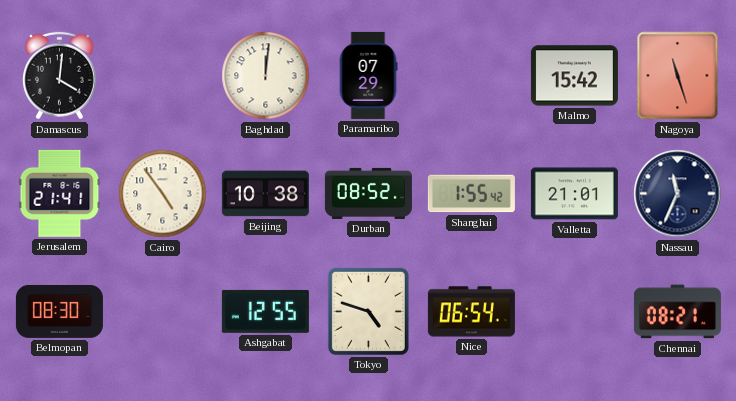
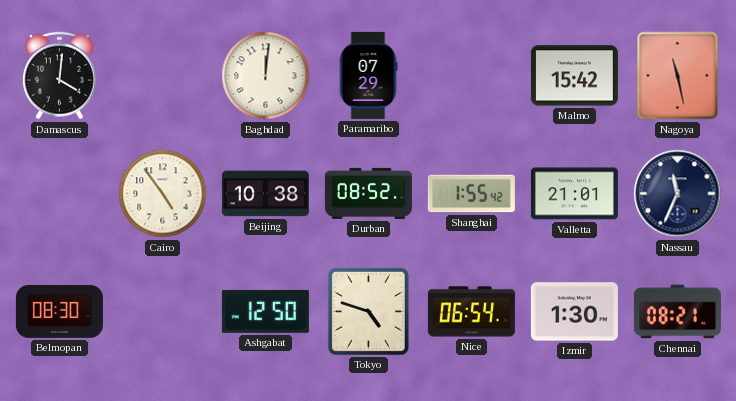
Nagoya: 11:27 -> 11:28
Jerusalem: 21:41 -> none
Ashgabat: 12:55 -> 12:50
Izmir: none -> 1:30
